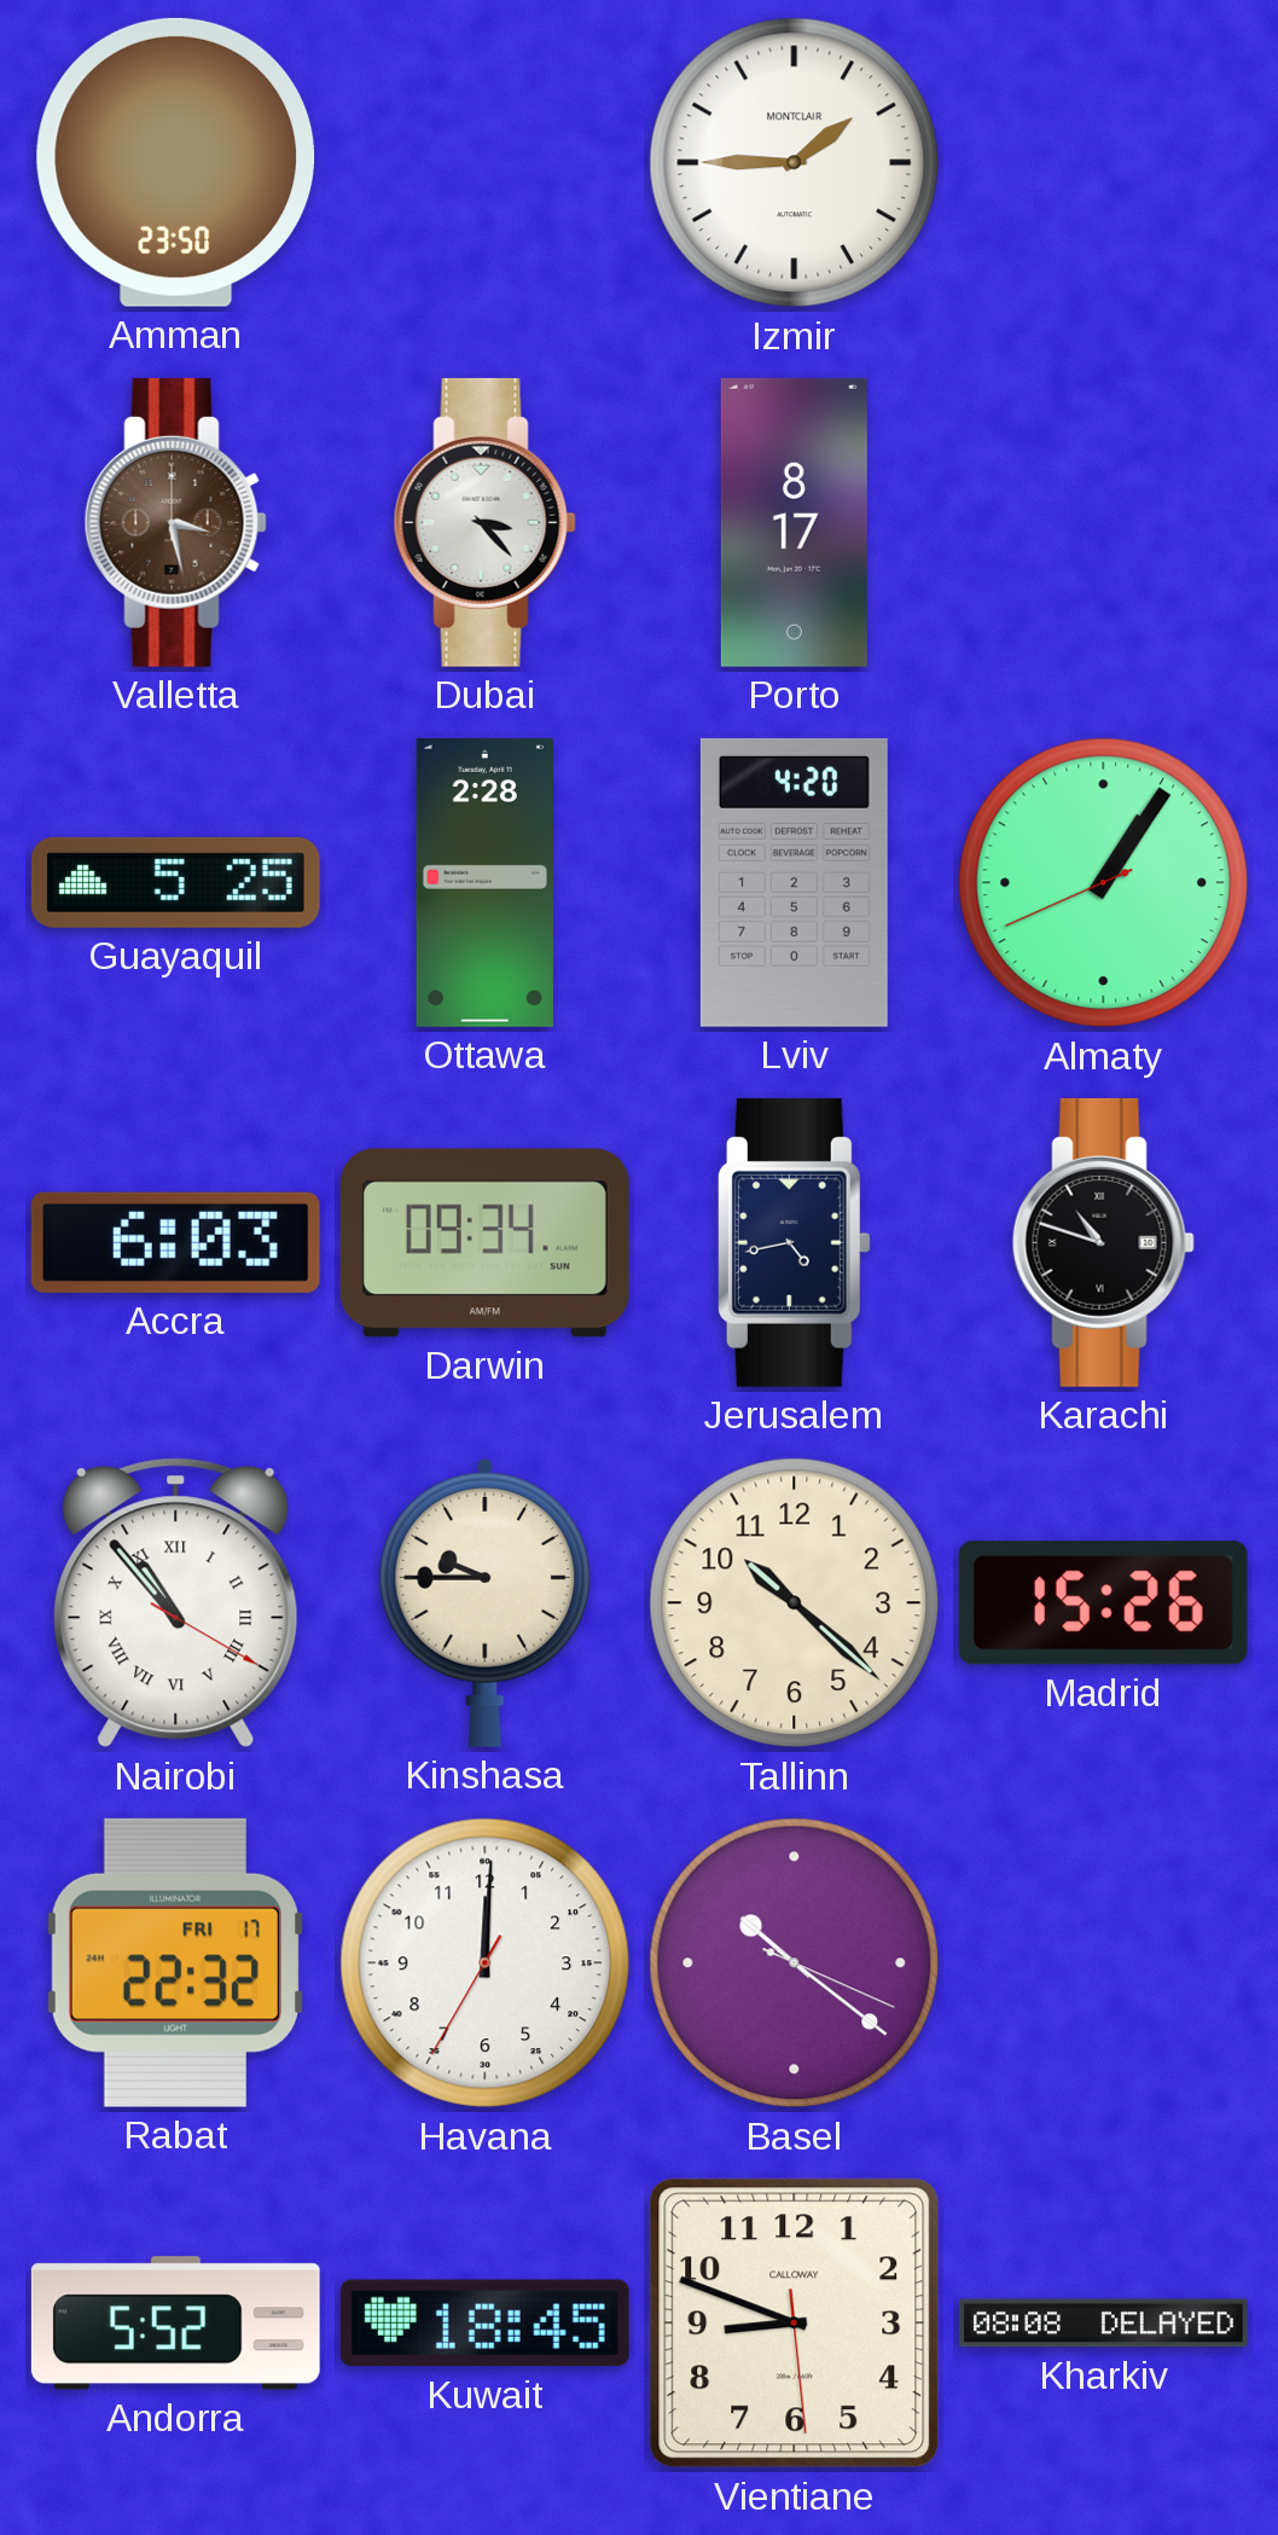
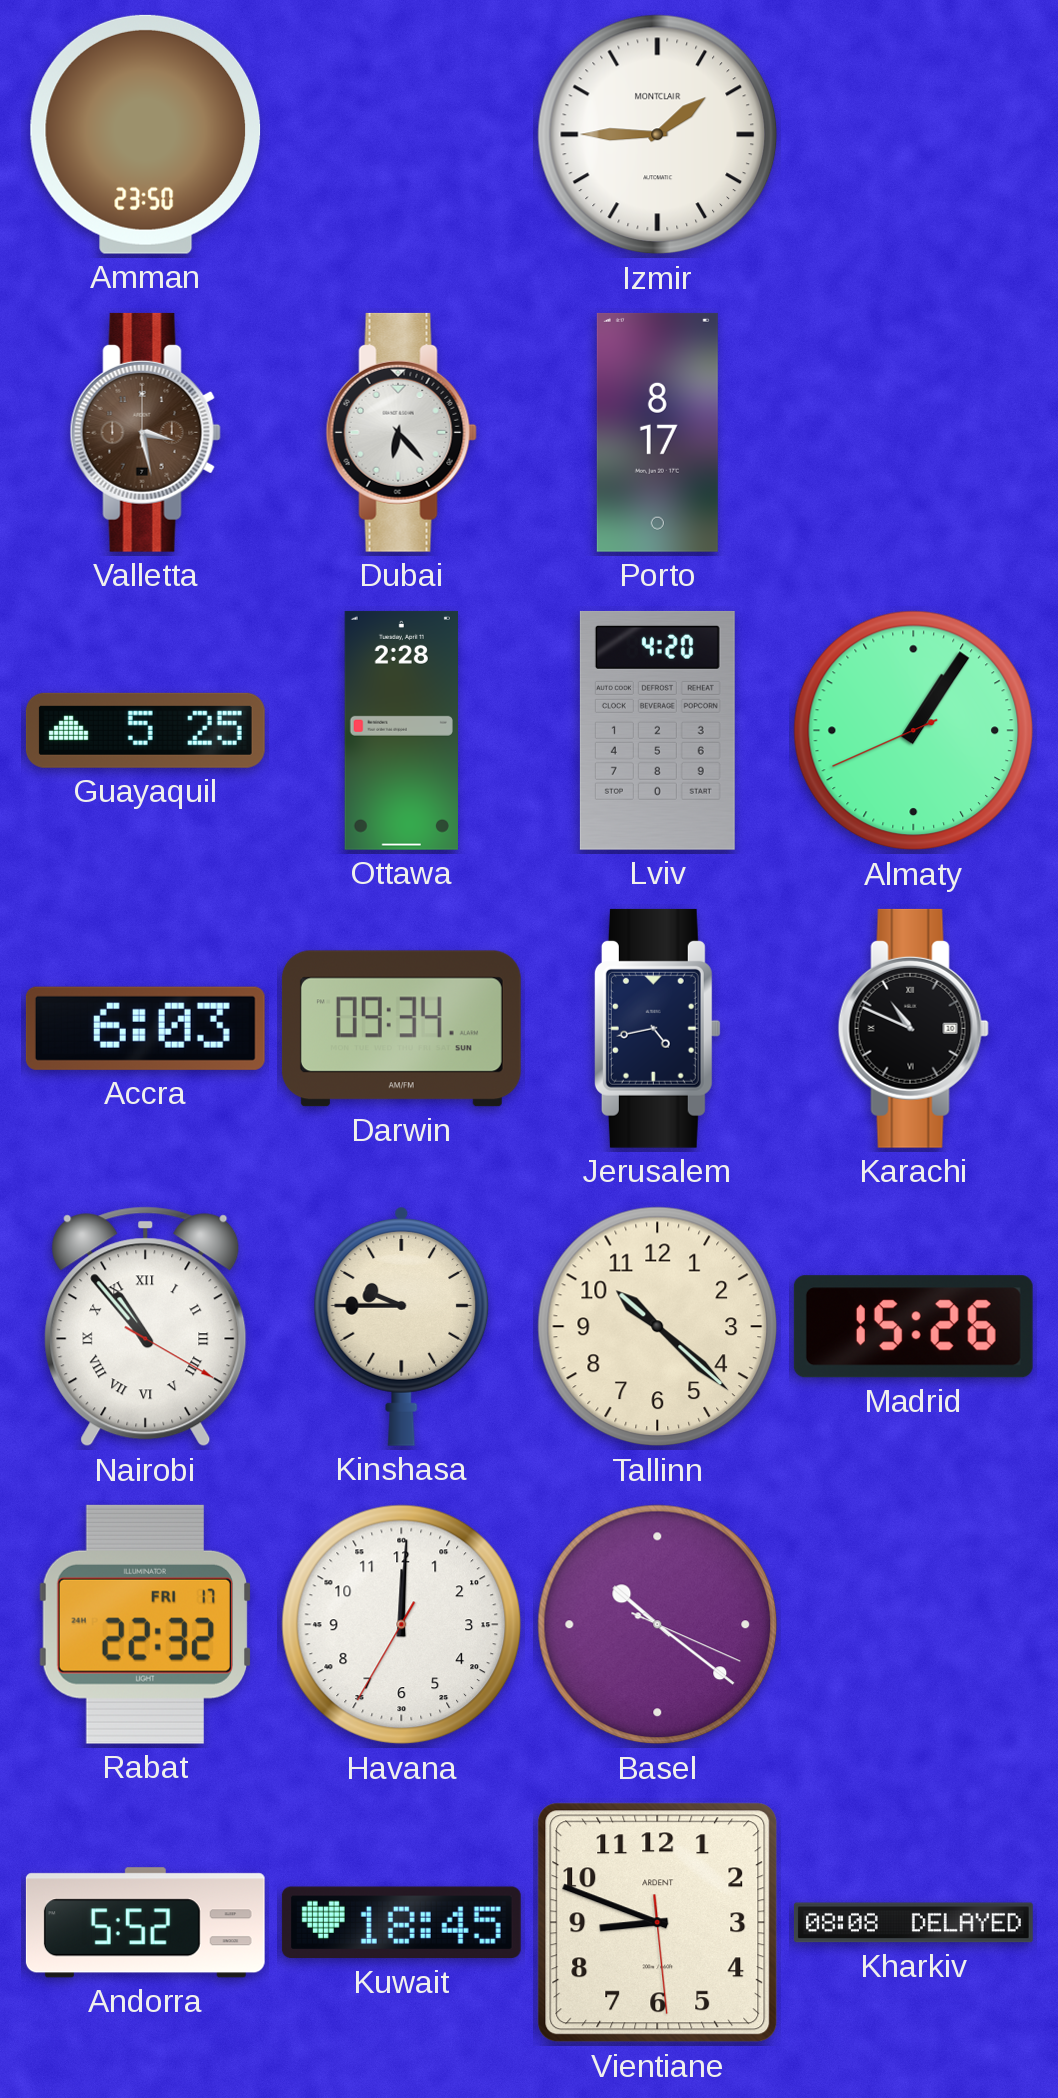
Dubai: 3:23 -> 6:23
Karachi: 10:48 -> 10:49
Vientiane brand: CALLOWAY -> ARDENT
